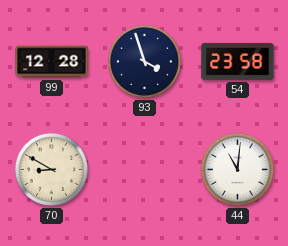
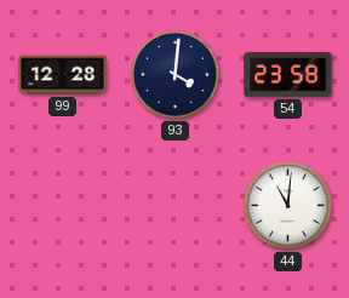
93: 3:57 -> 4:01
70: 8:50 -> none
